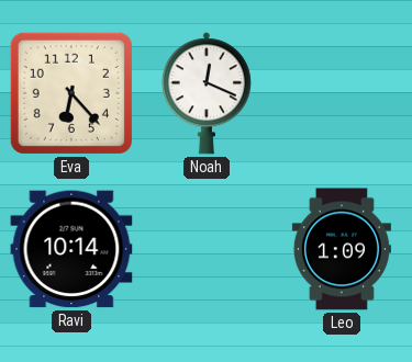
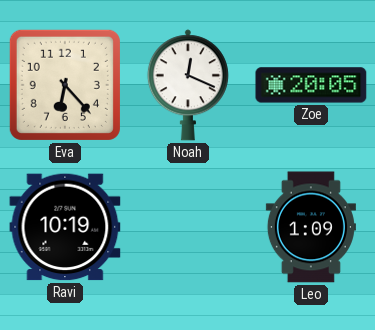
Zoe: none -> 20:05
Ravi: 10:14 -> 10:19
